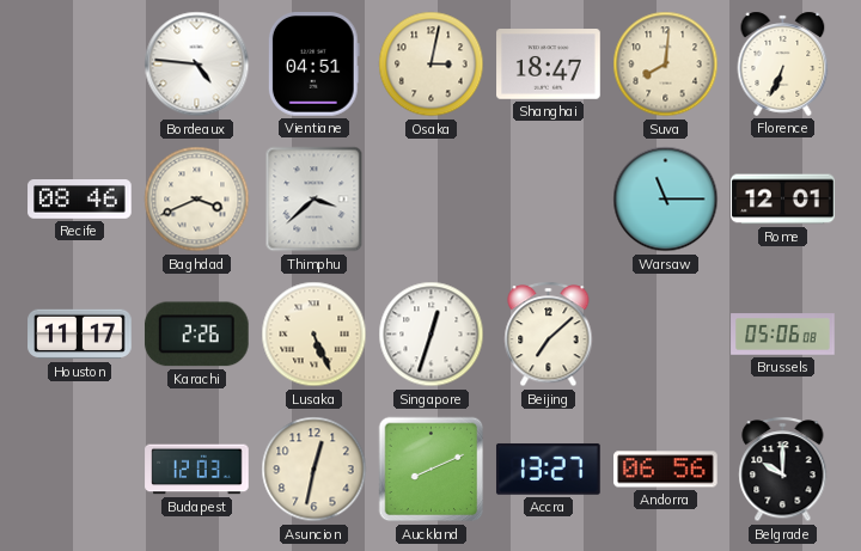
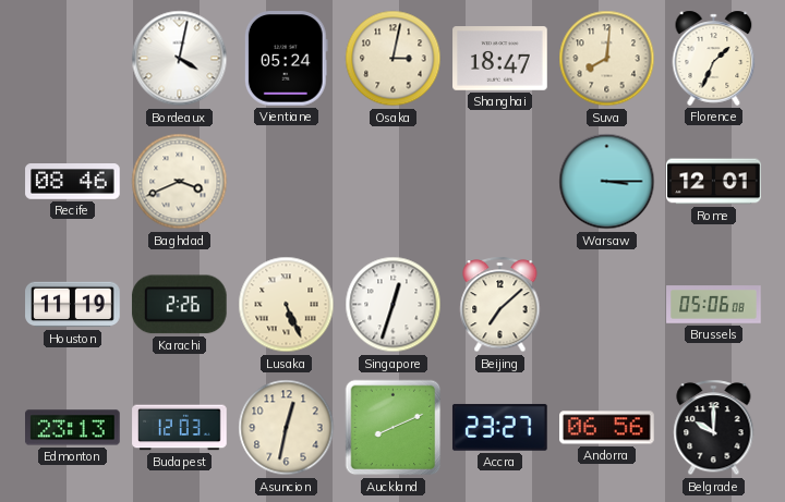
Bordeaux: 4:46 -> 4:02
Vientiane: 04:51 -> 05:24
Florence: 6:34 -> 1:34
Thimphu: 3:38 -> none
Warsaw: 11:15 -> 3:15
Houston: 11:17 -> 11:19
Edmonton: none -> 23:13
Accra: 13:27 -> 23:27
